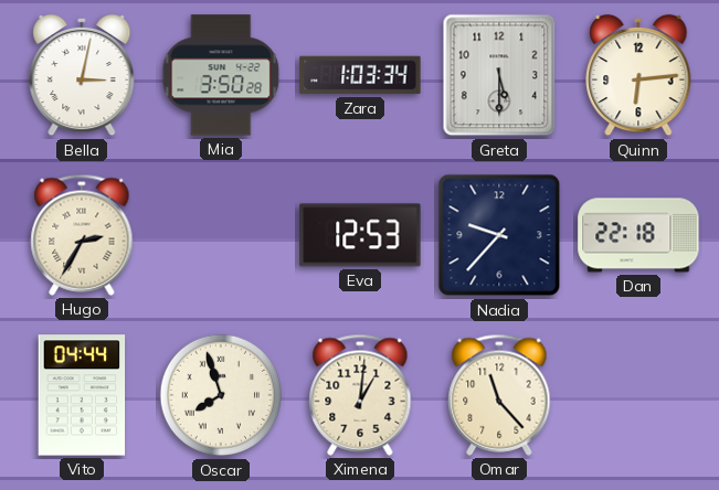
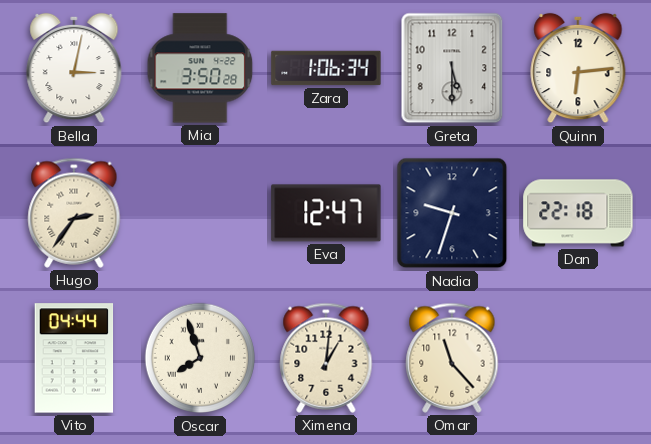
Zara: 1:03 -> 1:06
Hugo: 2:35 -> 2:36
Eva: 12:53 -> 12:47
Nadia: 9:37 -> 9:33
